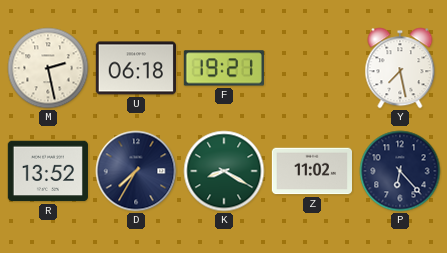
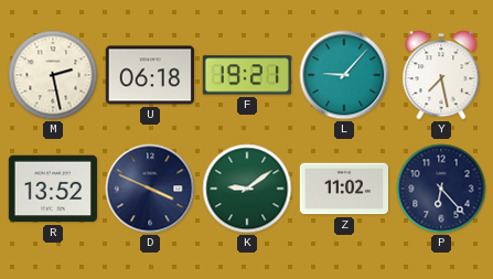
L: none -> 9:07
D: 7:35 -> 3:49
K: 8:20 -> 9:09
